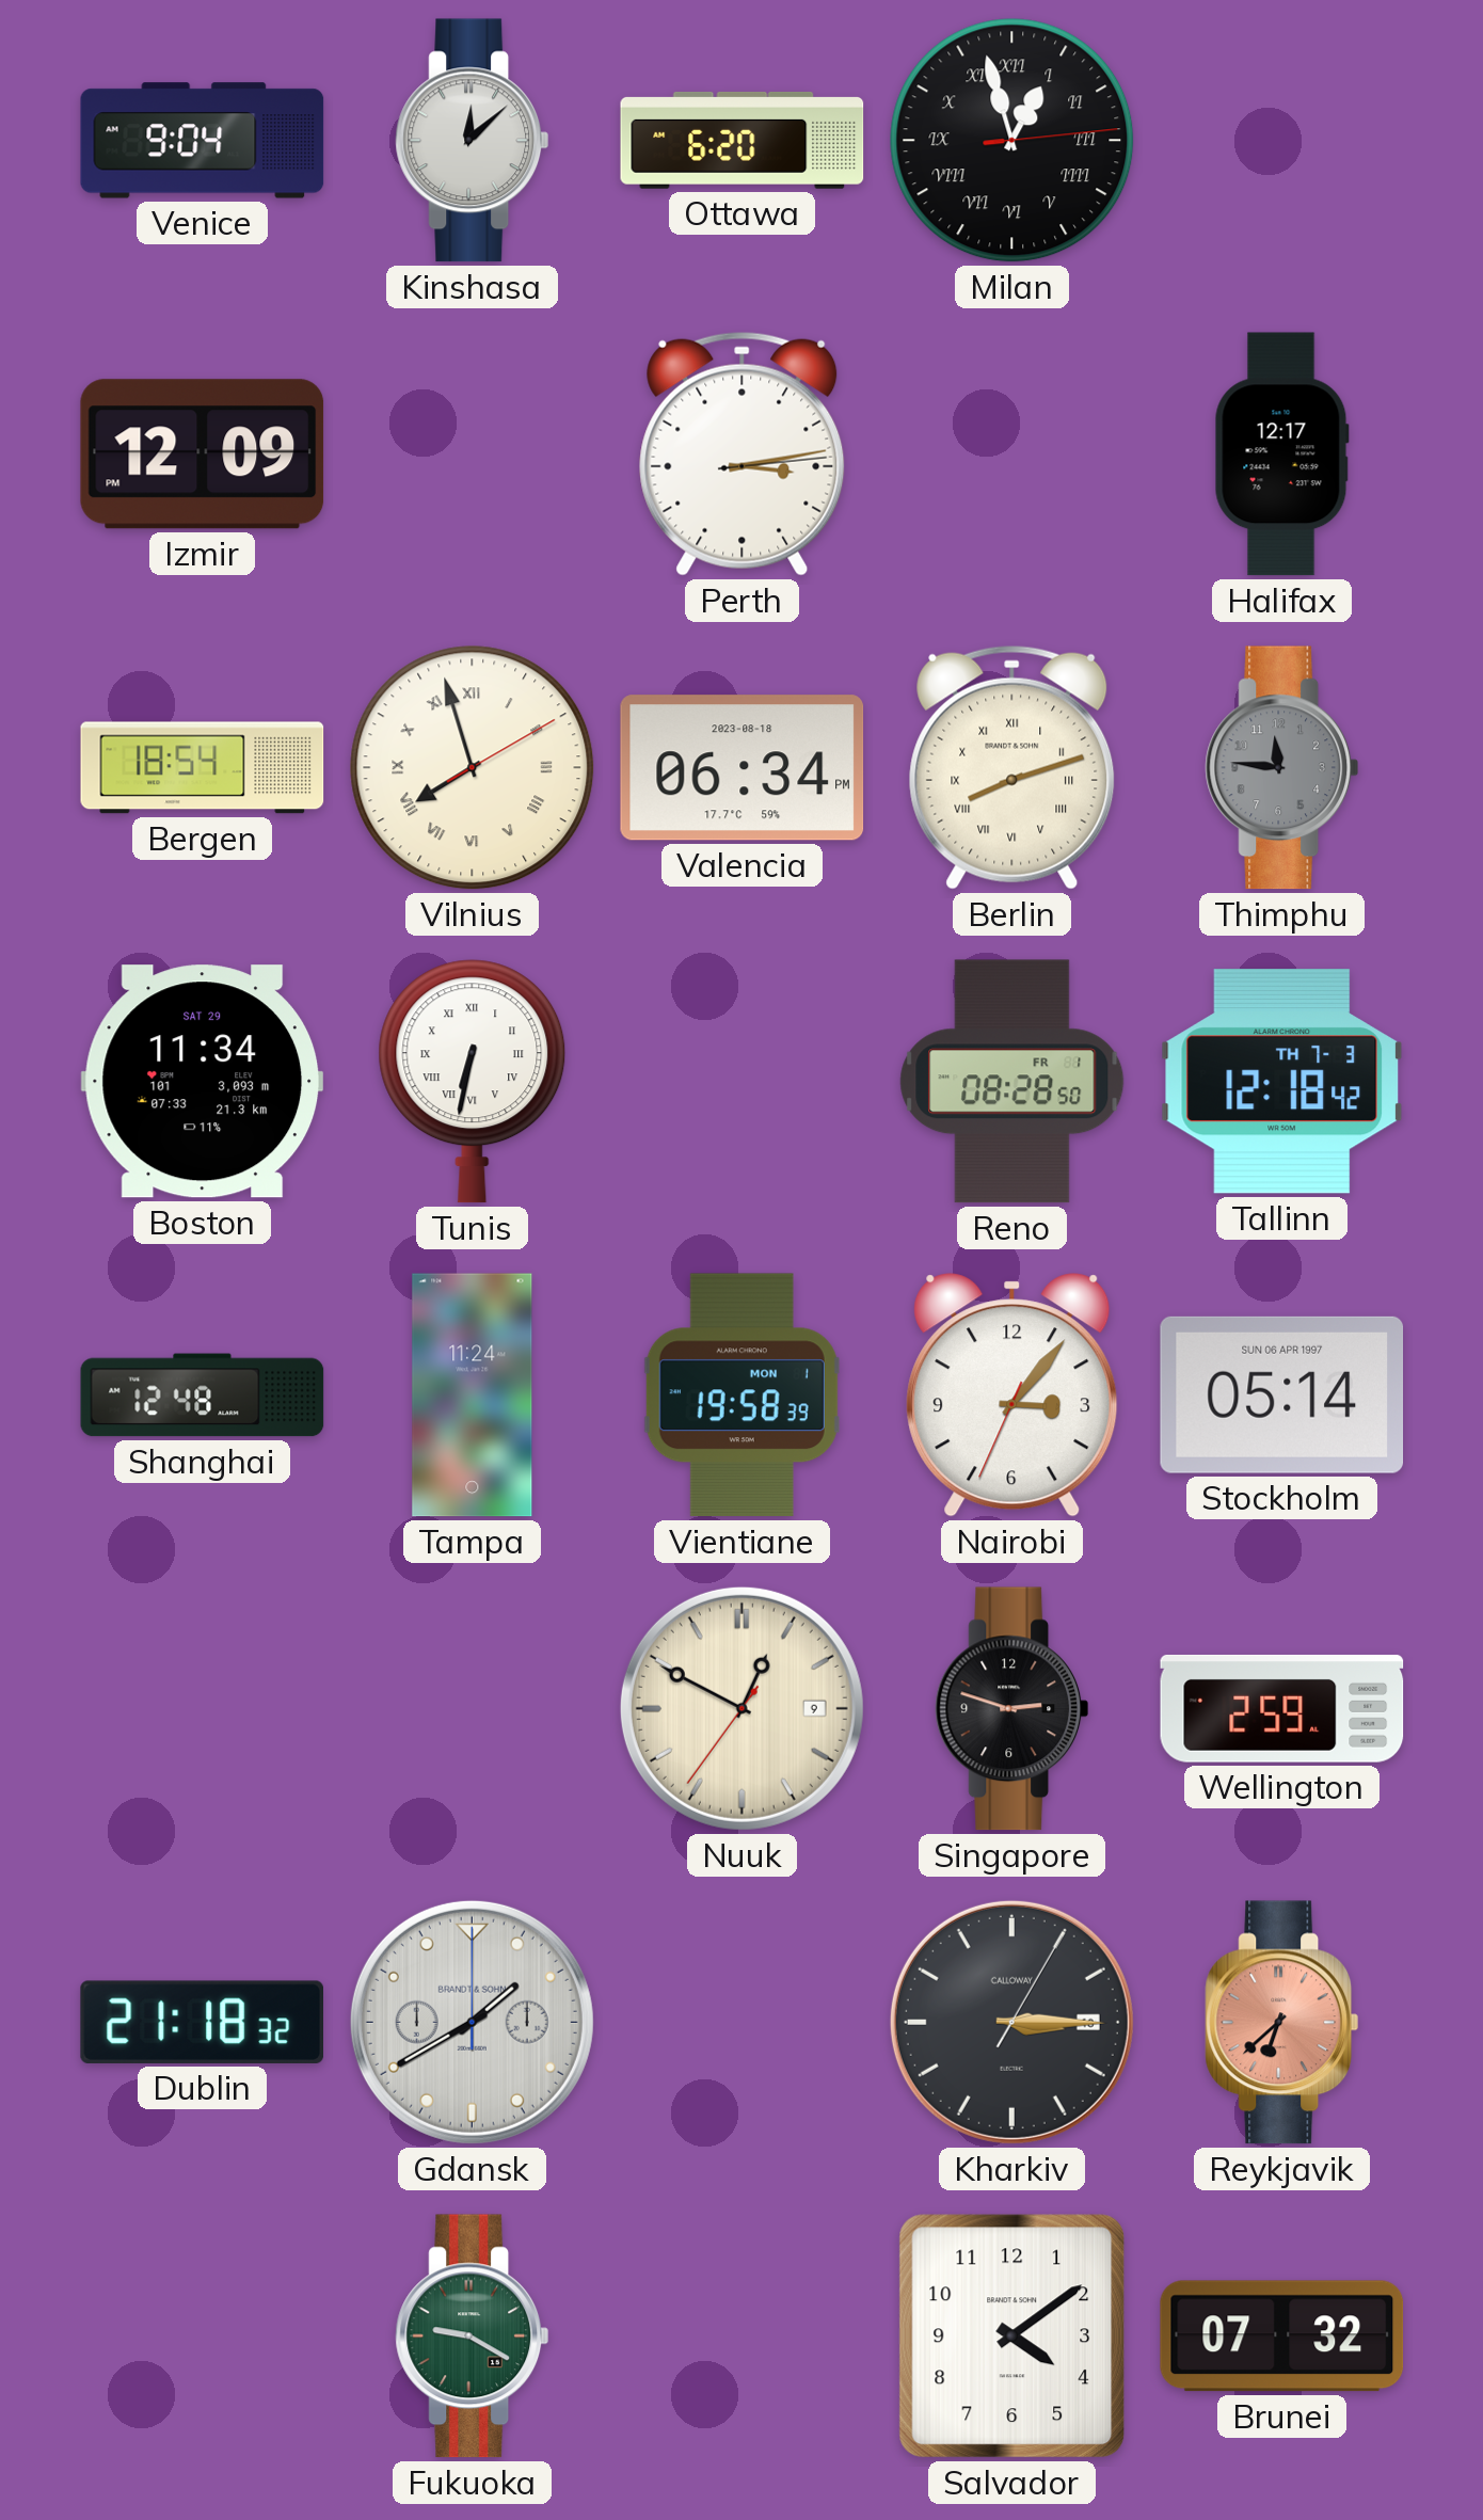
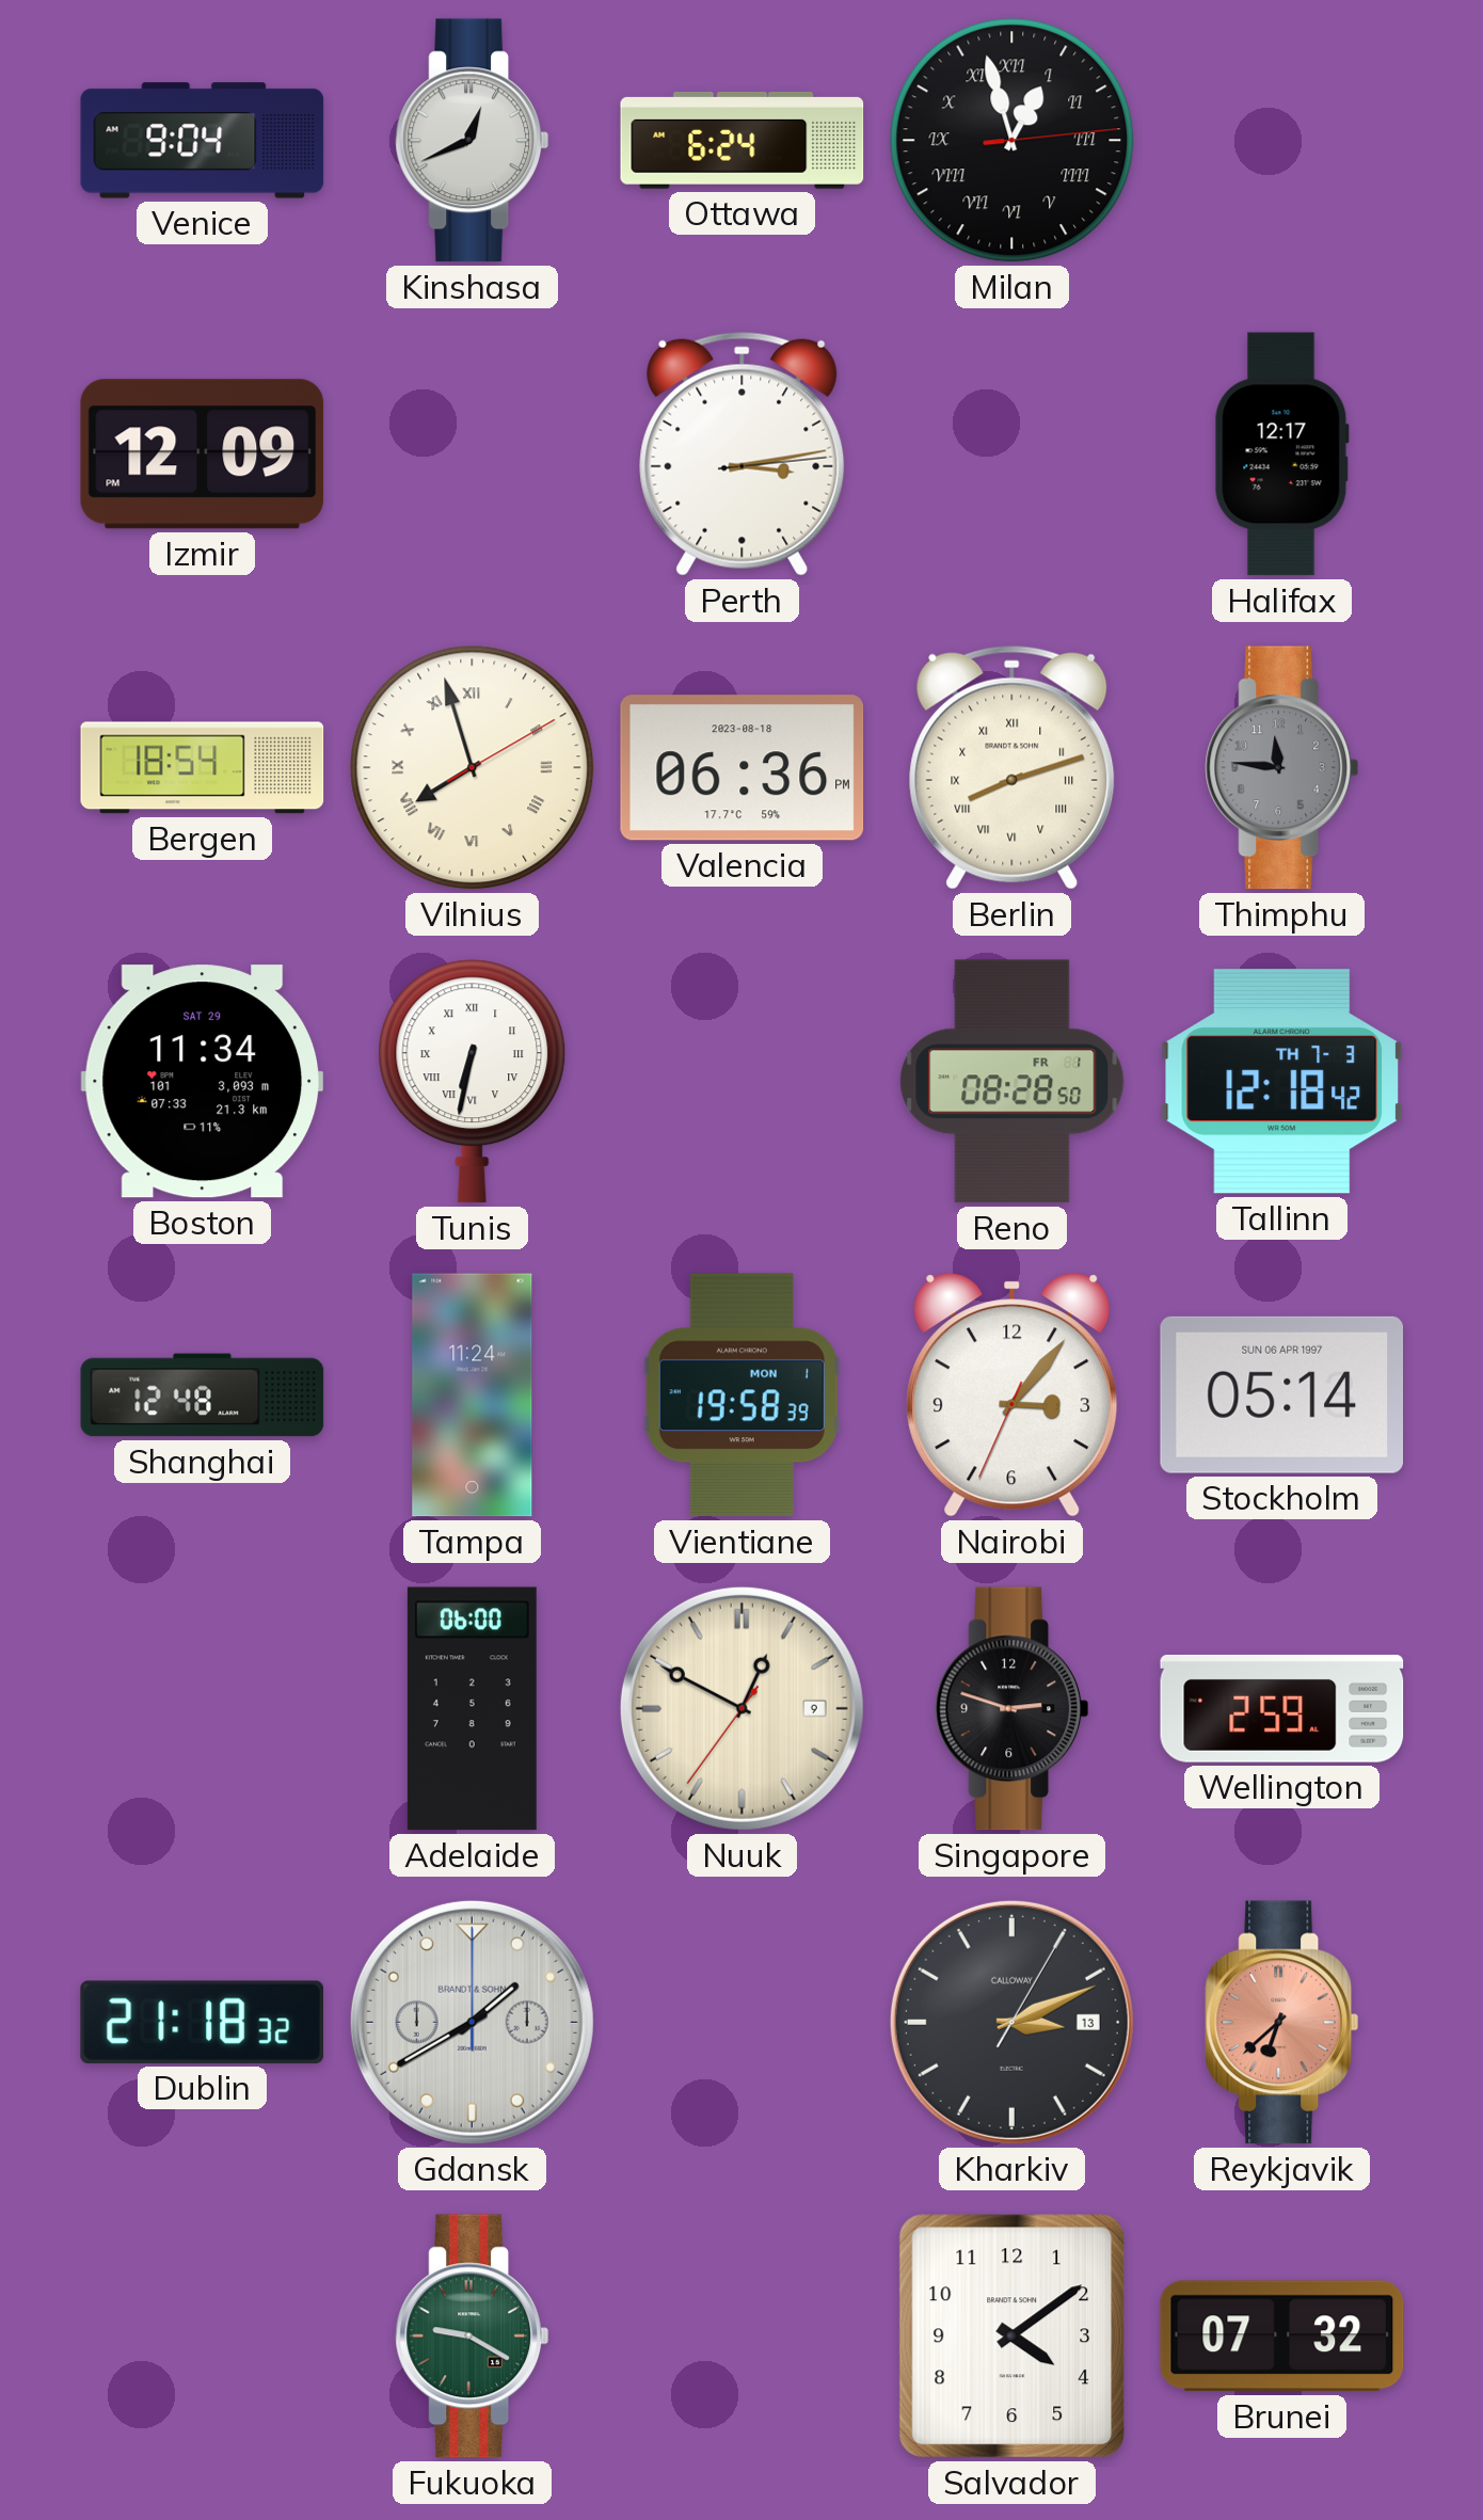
Kinshasa: 12:08 -> 12:41
Ottawa: 6:20 -> 6:24
Valencia: 06:34 -> 06:36
Adelaide: none -> 06:00
Kharkiv: 3:15 -> 3:11
